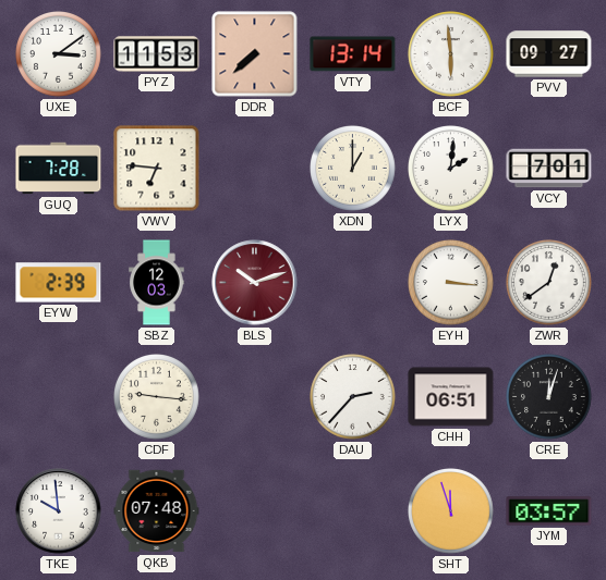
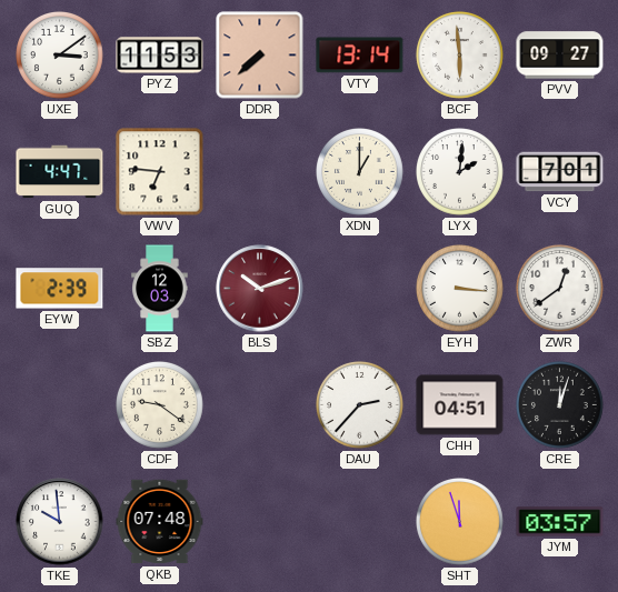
GUQ: 7:28 -> 4:47
CDF: 9:16 -> 9:21
CHH: 06:51 -> 04:51
